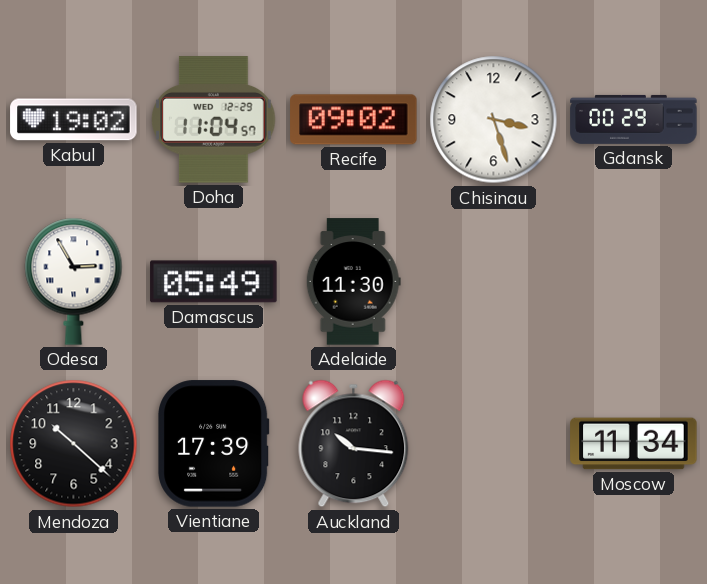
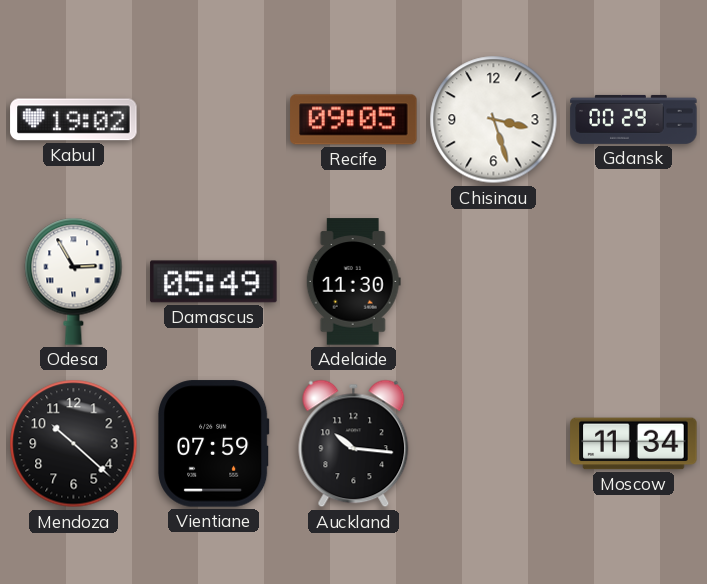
Doha: 11:04 -> none
Recife: 09:02 -> 09:05
Vientiane: 17:39 -> 07:59
